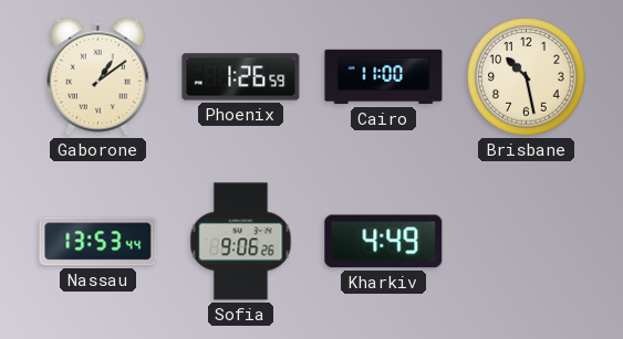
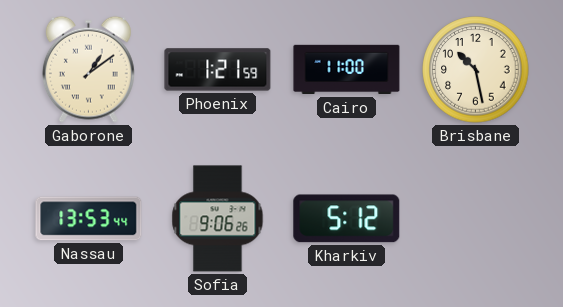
Phoenix: 1:26 -> 1:21
Kharkiv: 4:49 -> 5:12
